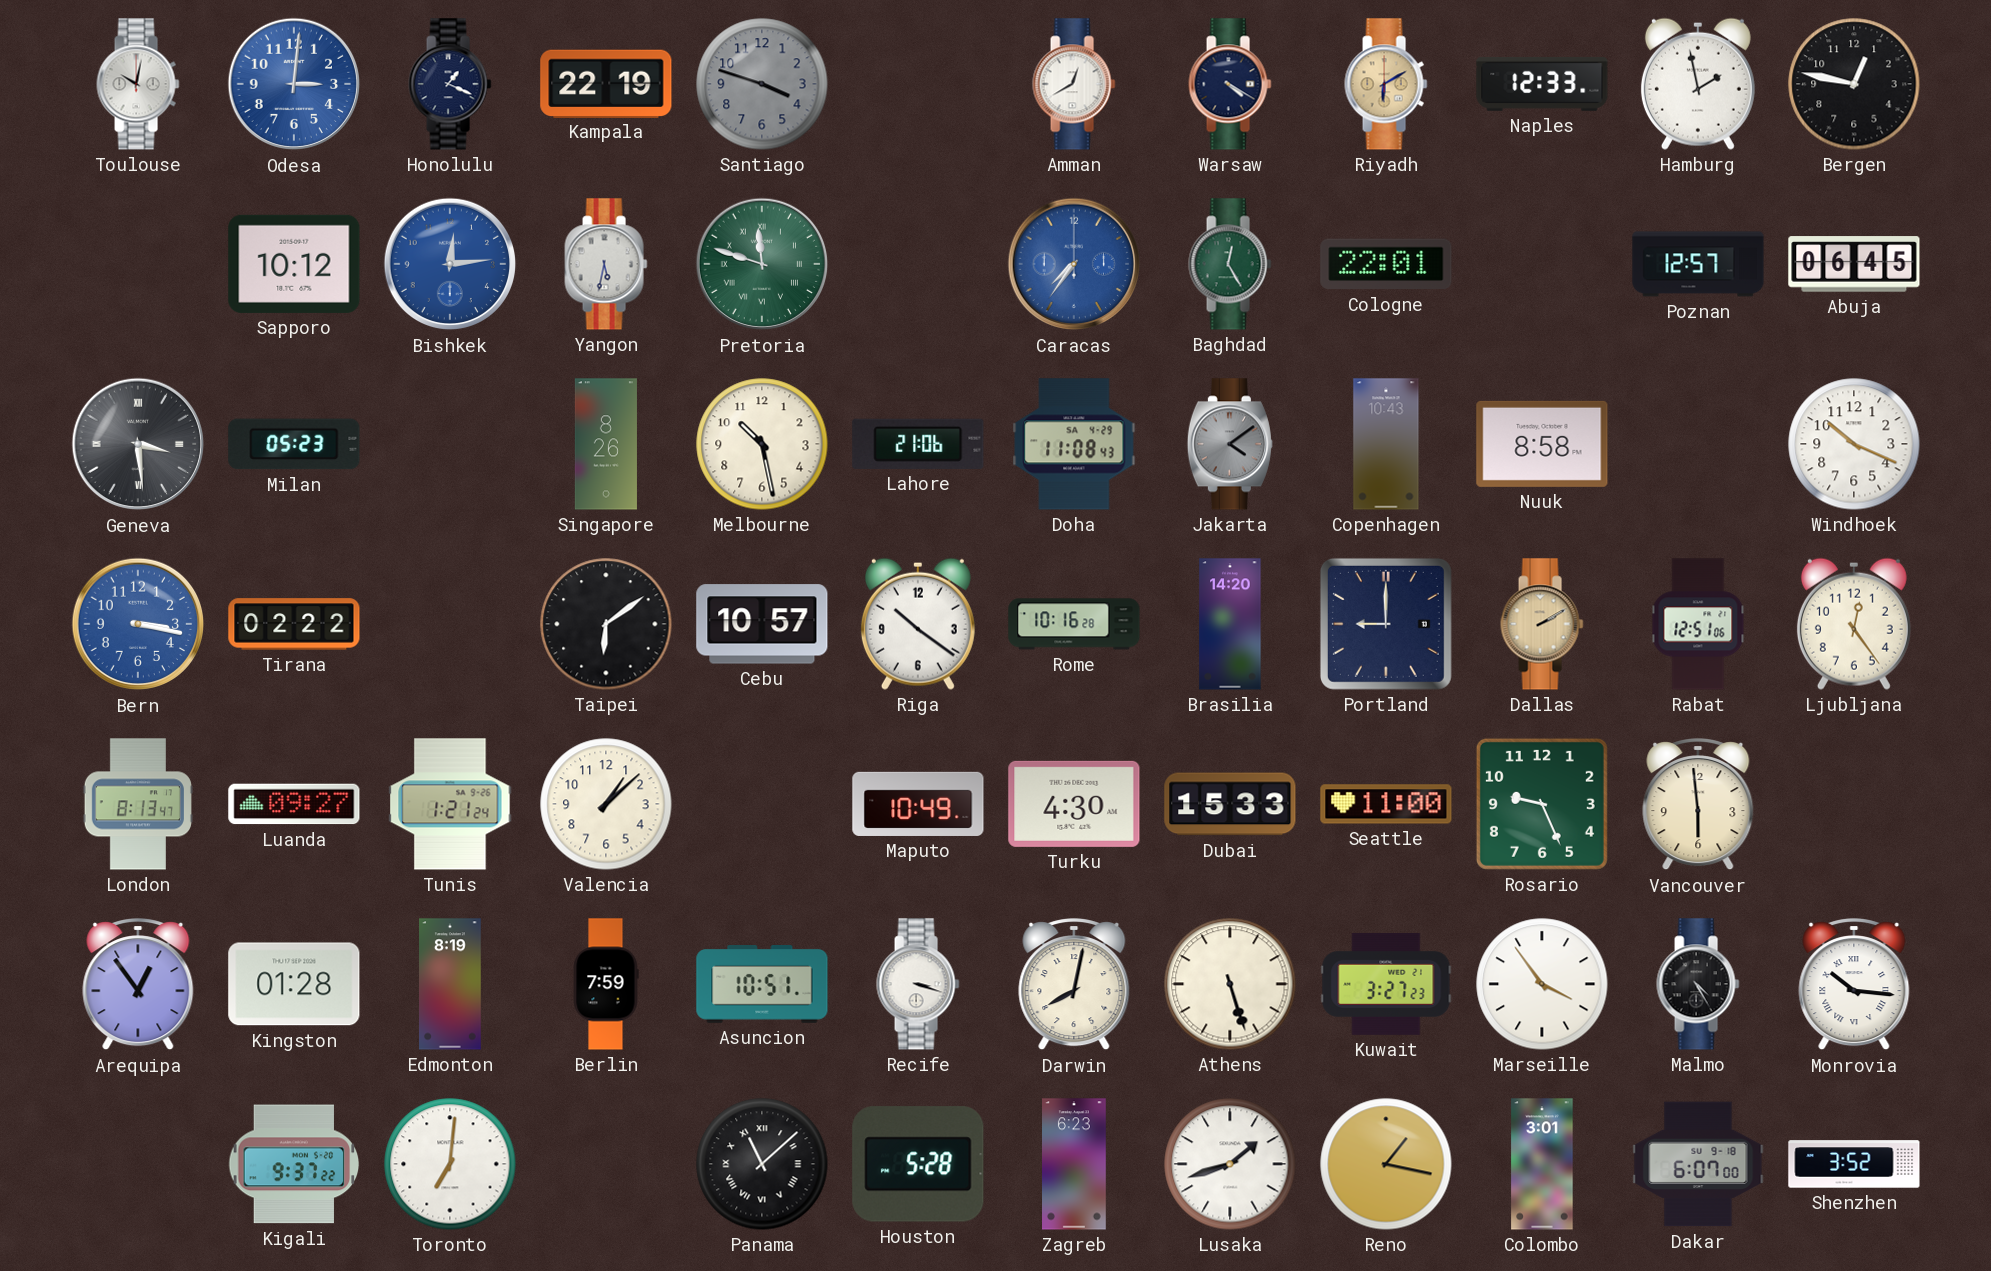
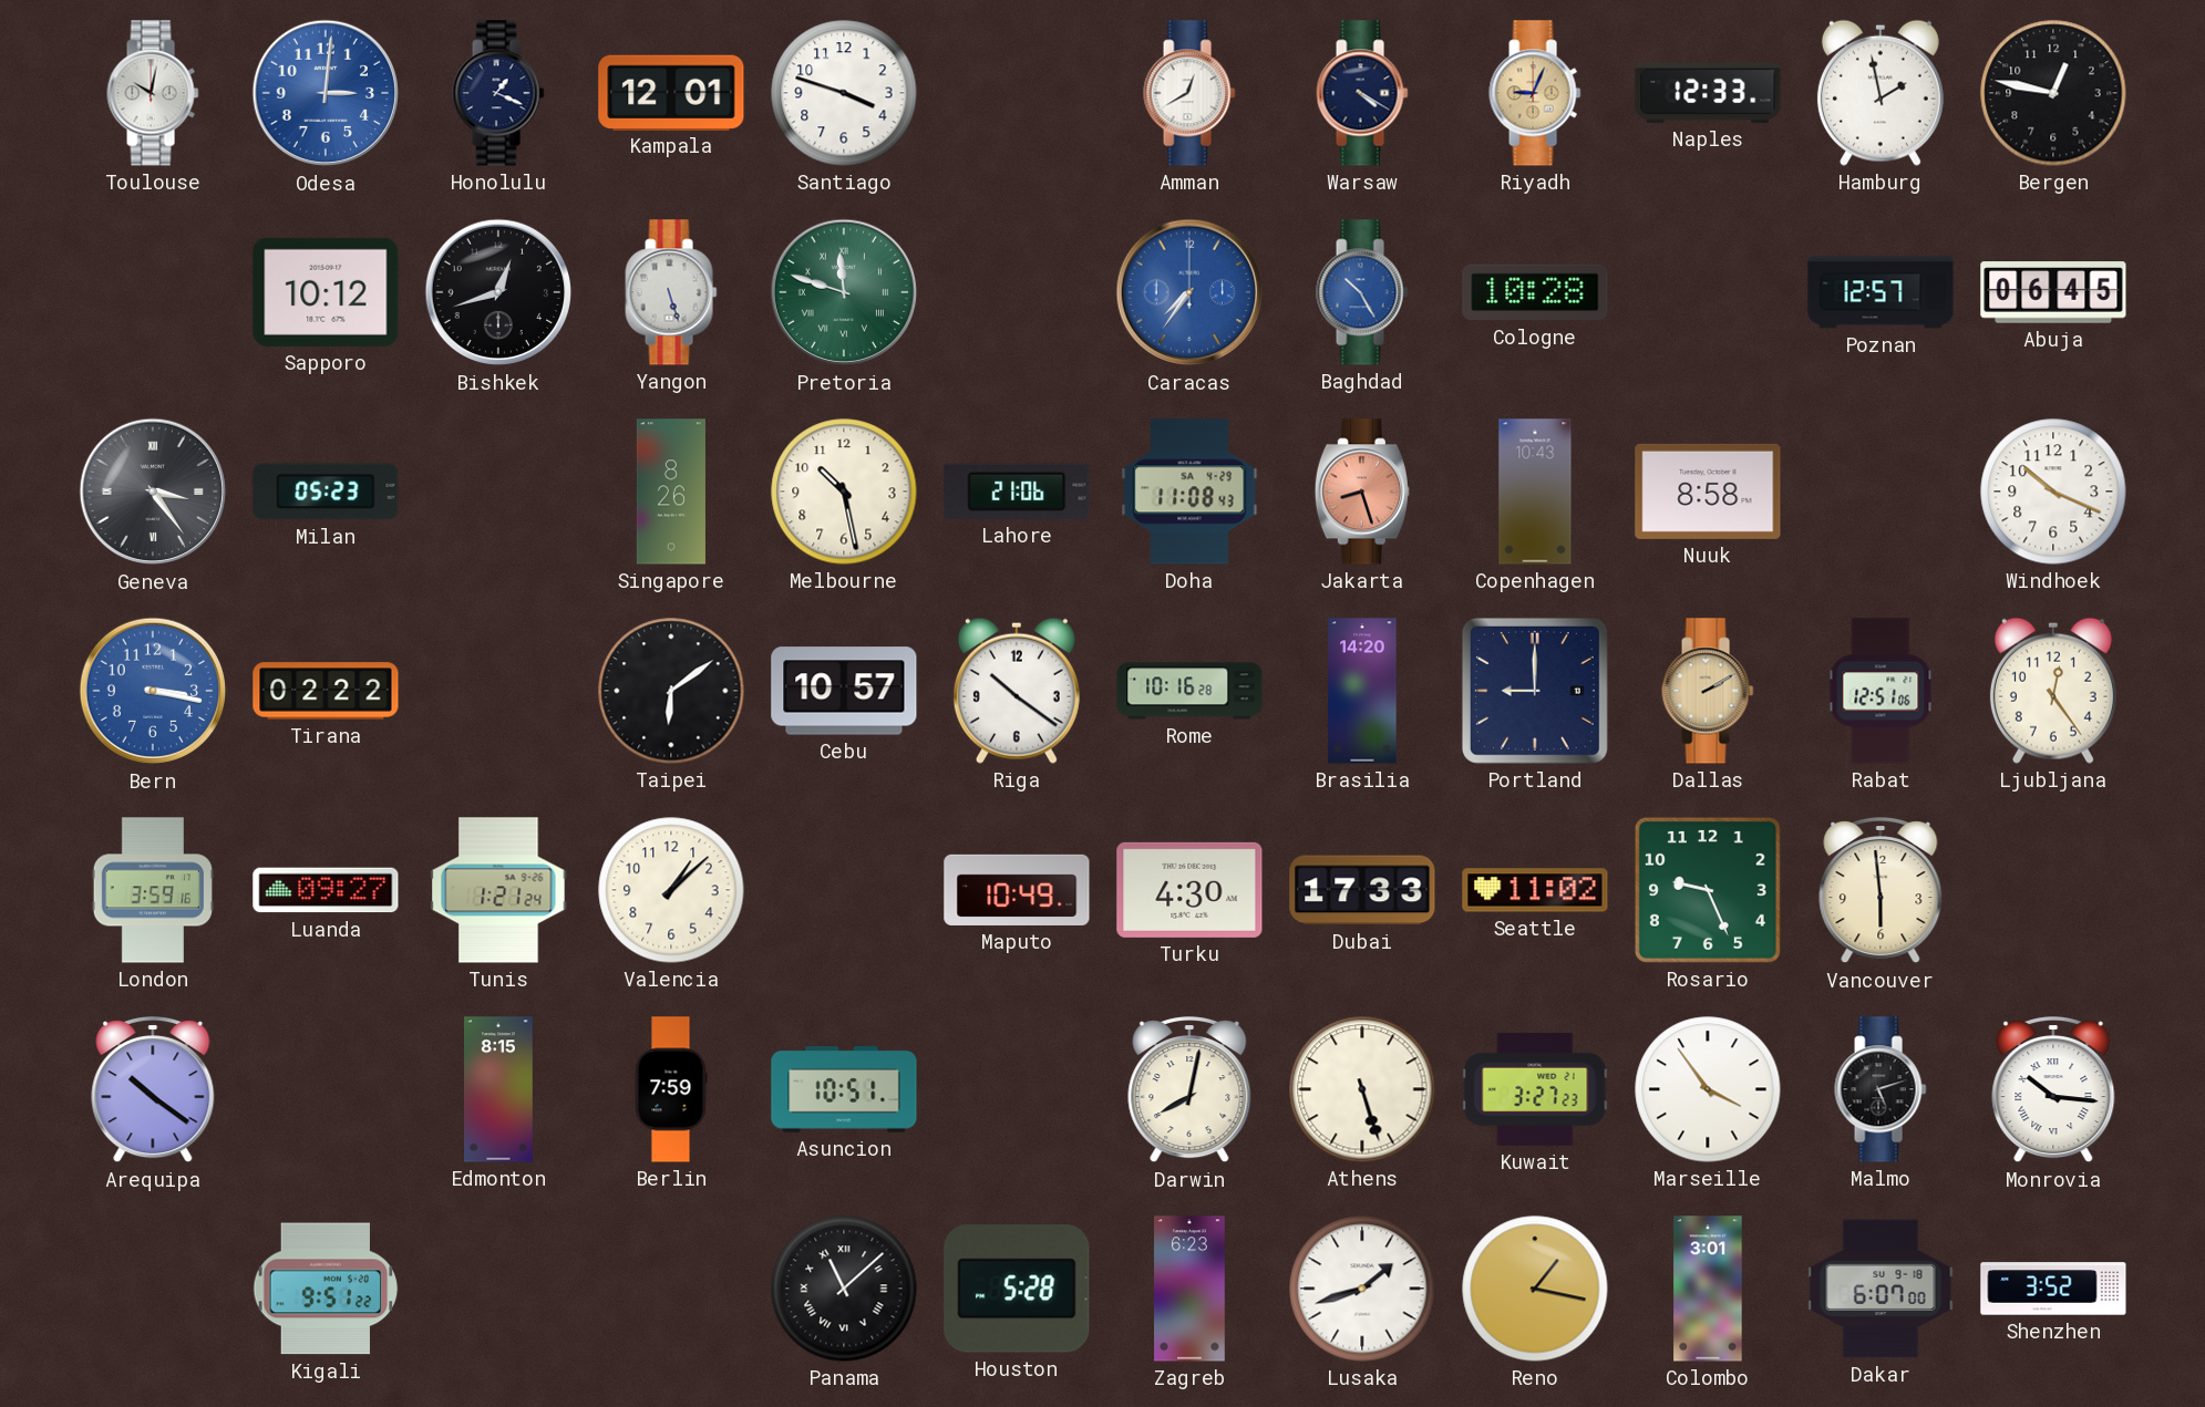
Kampala: 22:19 -> 12:01
Santiago dial: grey -> white
Riyadh: 6:10 -> 9:04
Bishkek: 12:14 -> 12:42
Bishkek dial: blue -> black
Yangon: 5:32 -> 5:27
Baghdad: 12:25 -> 10:25
Baghdad dial: green -> blue
Cologne: 22:01 -> 10:28
Geneva: 3:29 -> 3:24
Jakarta: 4:09 -> 8:27
Jakarta dial: grey -> salmon
London: 8:13 -> 3:59
Dubai: 15:33 -> 17:33
Seattle: 11:00 -> 11:02
Arequipa: 12:54 -> 10:21
Kingston: 01:28 -> none
Edmonton: 8:19 -> 8:15
Recife: 3:18 -> none
Malmo: 4:25 -> 5:12
Kigali: 9:37 -> 9:51
Toronto: 7:01 -> none
